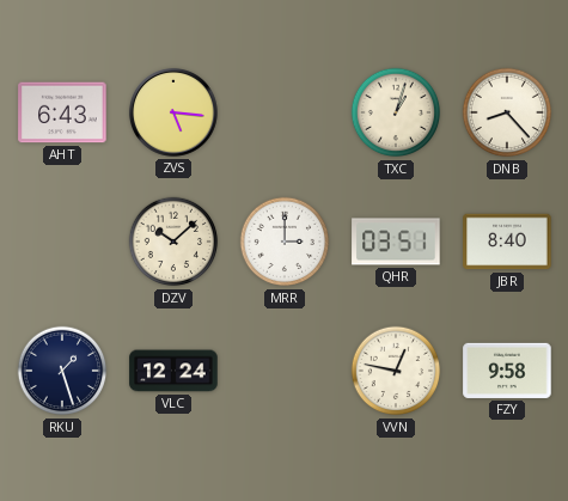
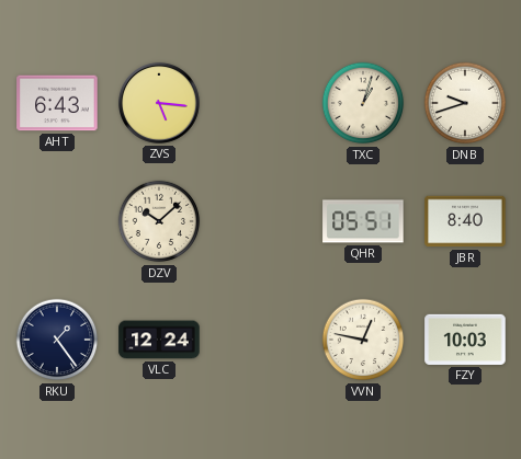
DNB: 8:23 -> 9:42
MRR: 3:00 -> none
QHR: 03:51 -> 05:51
RKU: 1:27 -> 1:24
FZY: 9:58 -> 10:03
